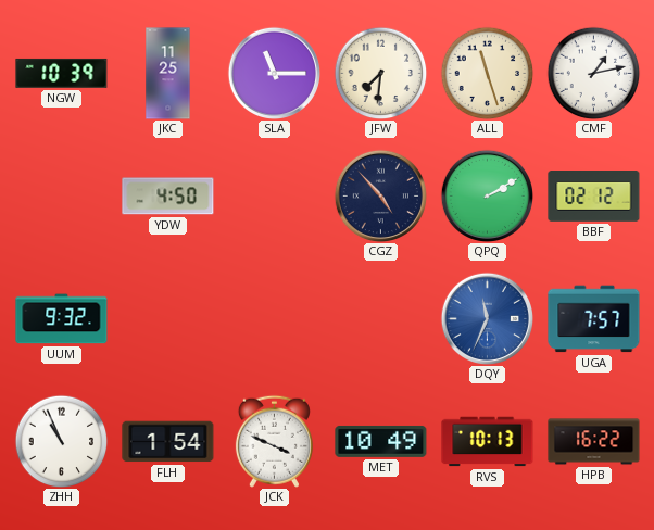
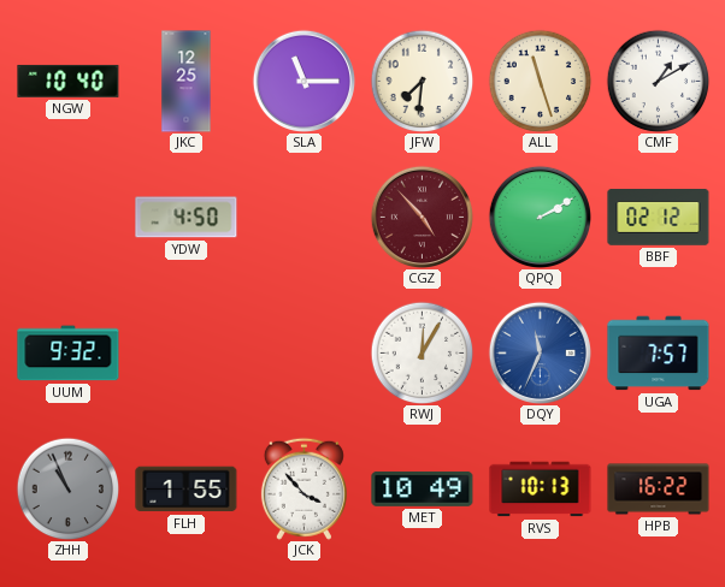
NGW: 10:39 -> 10:40
JKC: 11:25 -> 12:25
CMF: 1:13 -> 1:10
CGZ dial: navy -> burgundy
RWJ: none -> 12:05
ZHH dial: white -> grey
FLH: 1:54 -> 1:55
JCK: 3:49 -> 3:53
